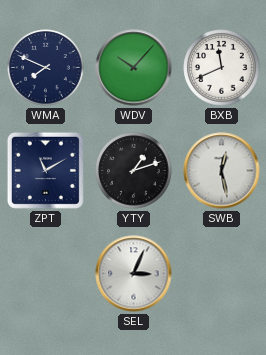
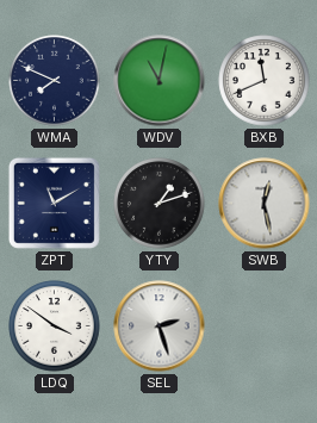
WDV: 10:07 -> 11:02
LDQ: none -> 3:51
SEL: 3:04 -> 2:27
